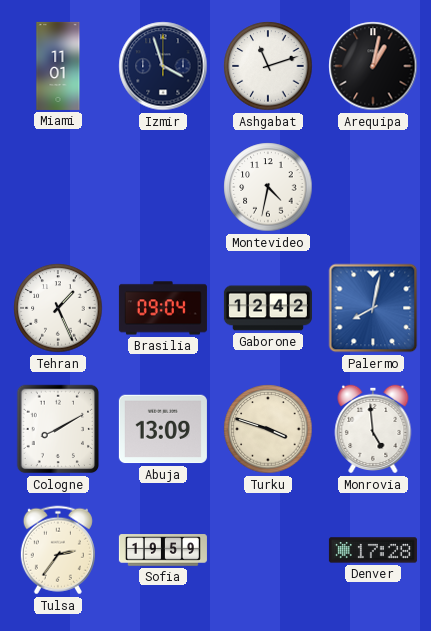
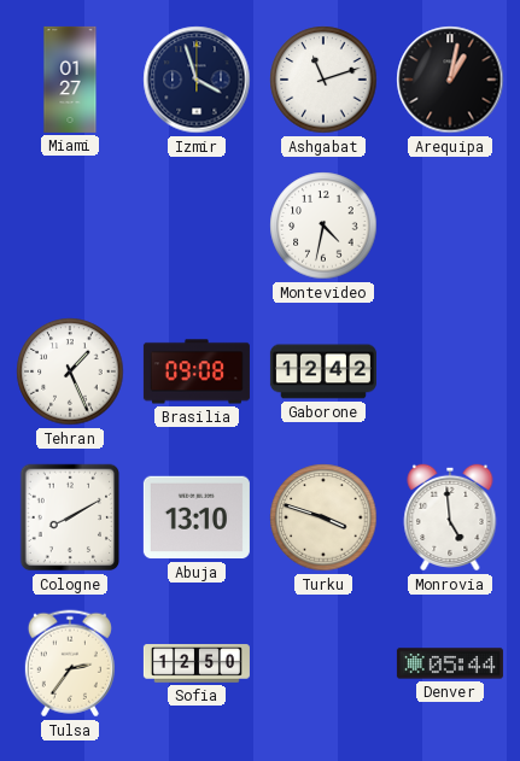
Miami: 11:01 -> 01:27
Brasilia: 09:04 -> 09:08
Palermo: 8:02 -> none
Abuja: 13:09 -> 13:10
Sofia: 19:59 -> 12:50
Denver: 17:28 -> 05:44
